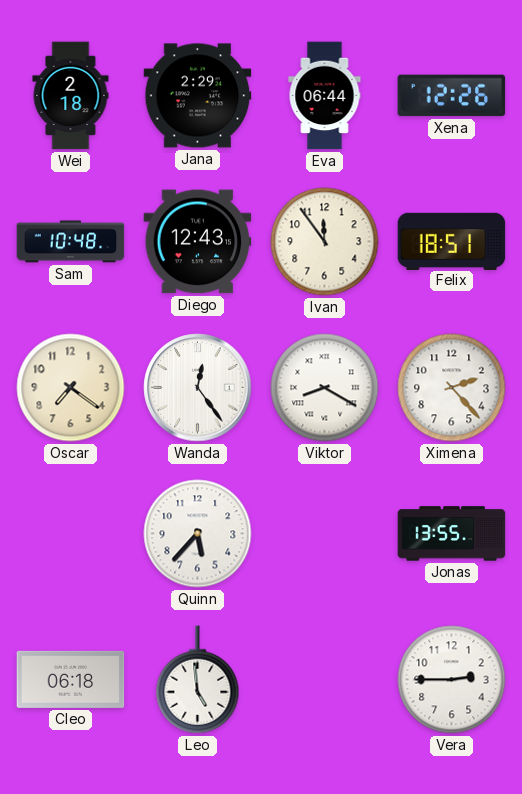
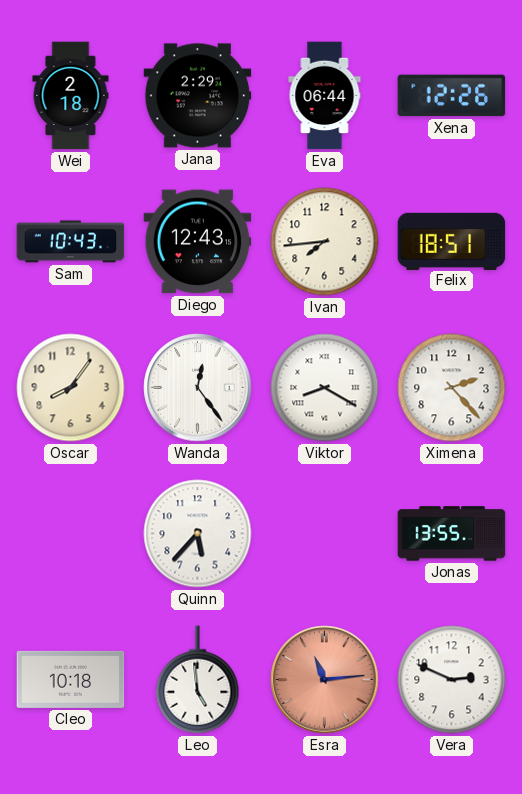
Sam: 10:48 -> 10:43
Ivan: 11:54 -> 7:44
Oscar: 7:21 -> 8:06
Cleo: 06:18 -> 10:18
Esra: none -> 11:14
Vera: 2:45 -> 2:49
